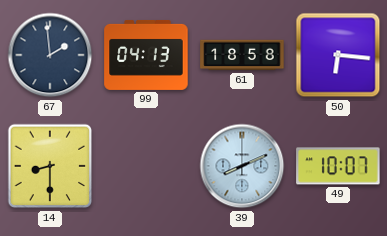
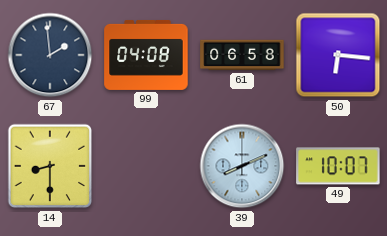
99: 04:13 -> 04:08
61: 18:58 -> 06:58
